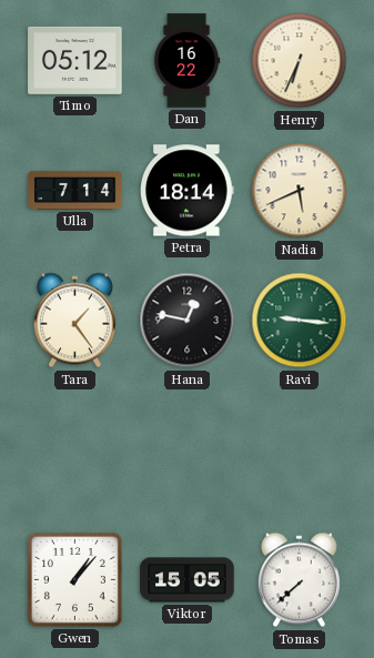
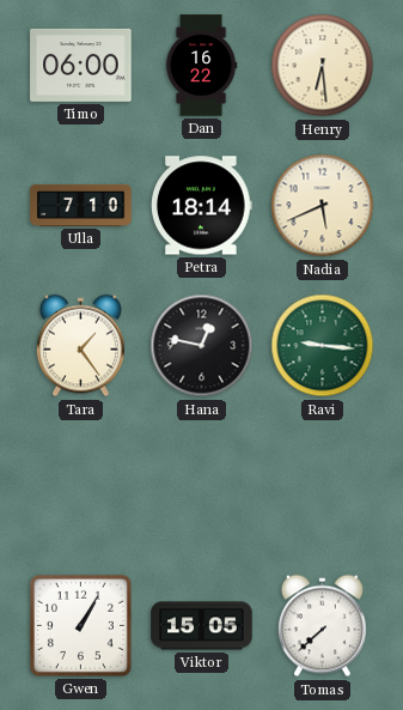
Timo: 05:12 -> 06:00
Henry: 6:34 -> 6:29
Ulla: 7:14 -> 7:10
Gwen: 1:07 -> 1:05
